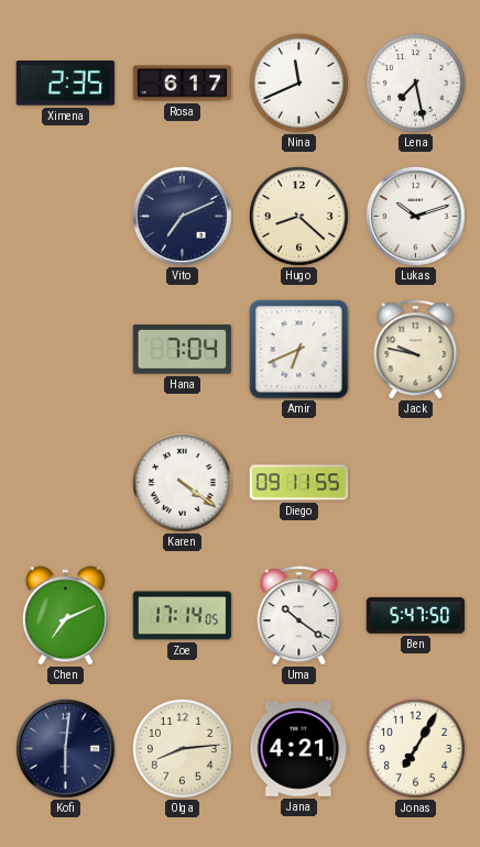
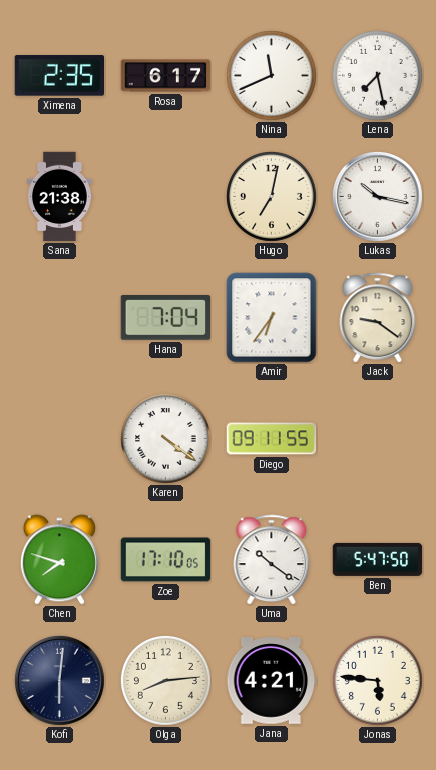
Sana: none -> 21:38
Vito: 7:11 -> none
Hugo: 8:22 -> 7:02
Lukas: 10:12 -> 10:17
Amir: 6:41 -> 6:36
Jack: 9:47 -> 9:21
Chen: 7:11 -> 7:48
Zoe: 17:14 -> 17:10
Jonas: 7:05 -> 5:46
